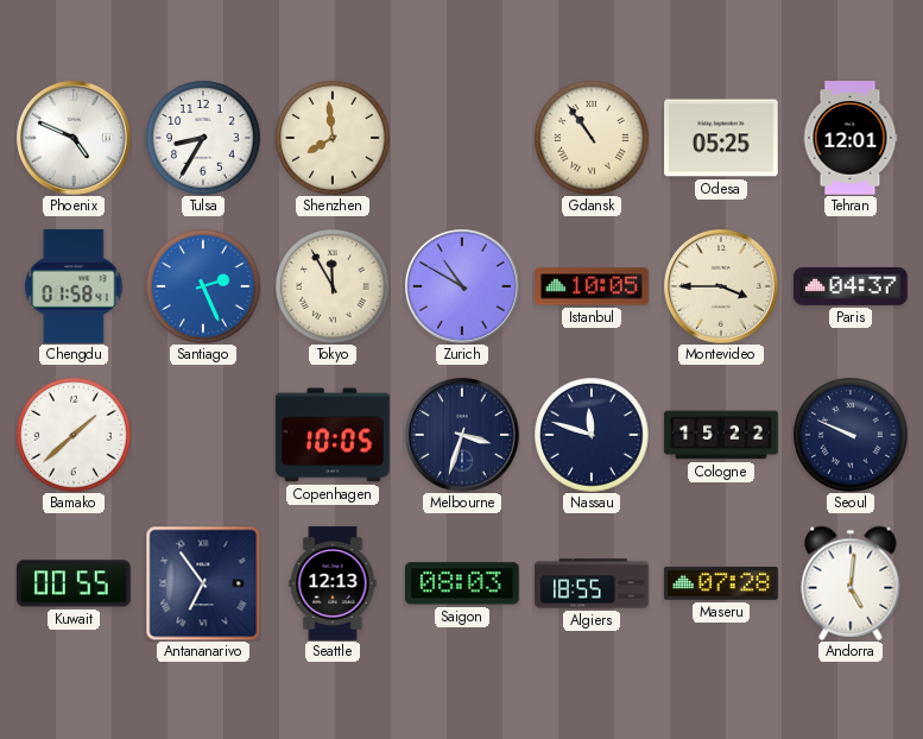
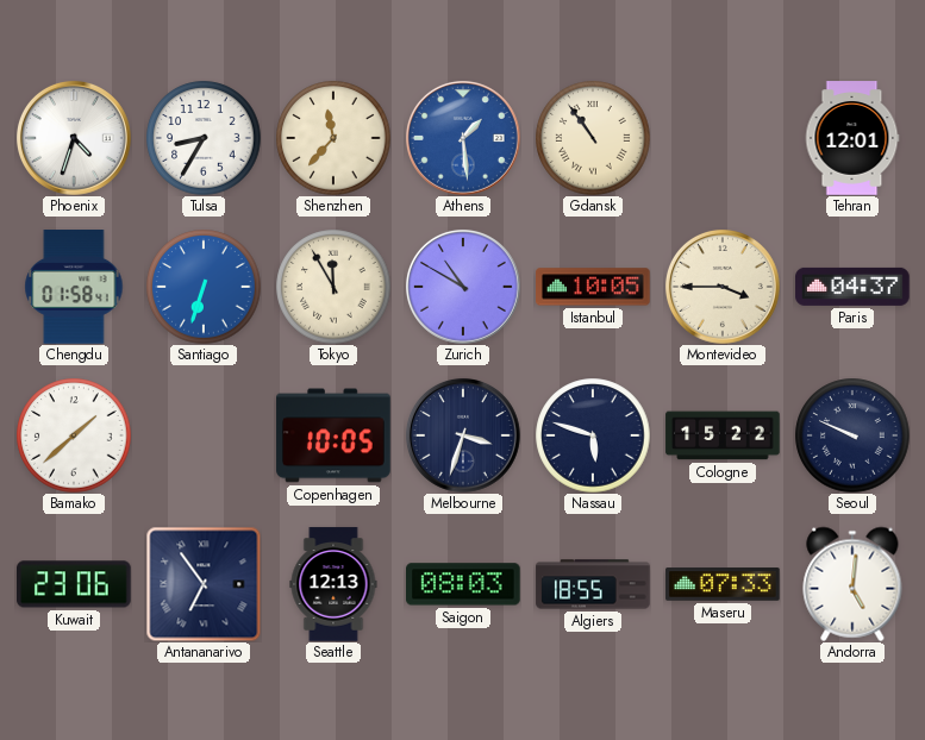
Phoenix: 4:49 -> 4:33
Shenzhen: 7:59 -> 11:37
Athens: none -> 1:29
Odesa: 05:25 -> none
Santiago: 2:26 -> 6:33
Nassau: 11:48 -> 5:48
Kuwait: 00:55 -> 23:06
Maseru: 07:28 -> 07:33
